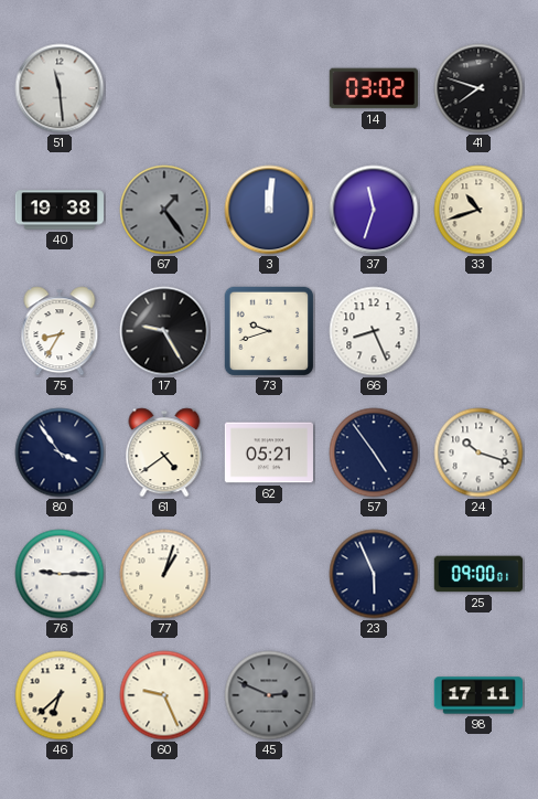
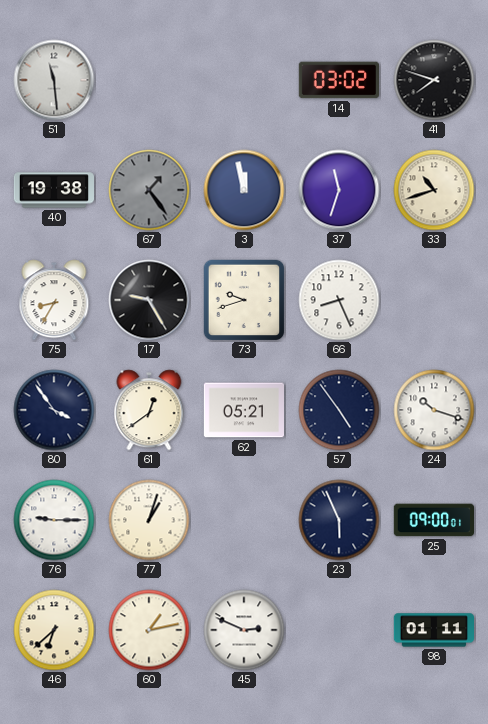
3: 12:01 -> 11:58
61: 4:39 -> 12:39
60: 9:26 -> 1:13
45 dial: grey -> white
98: 17:11 -> 01:11
